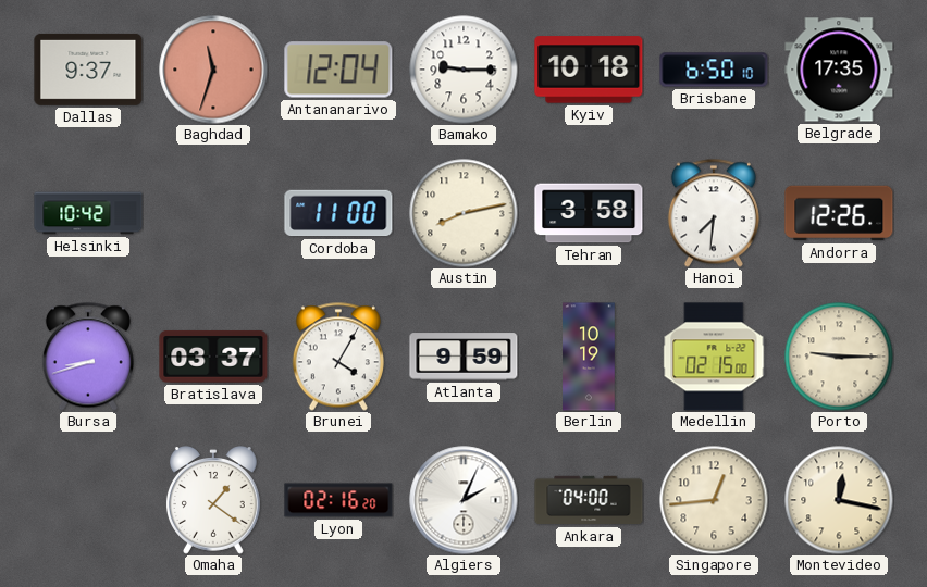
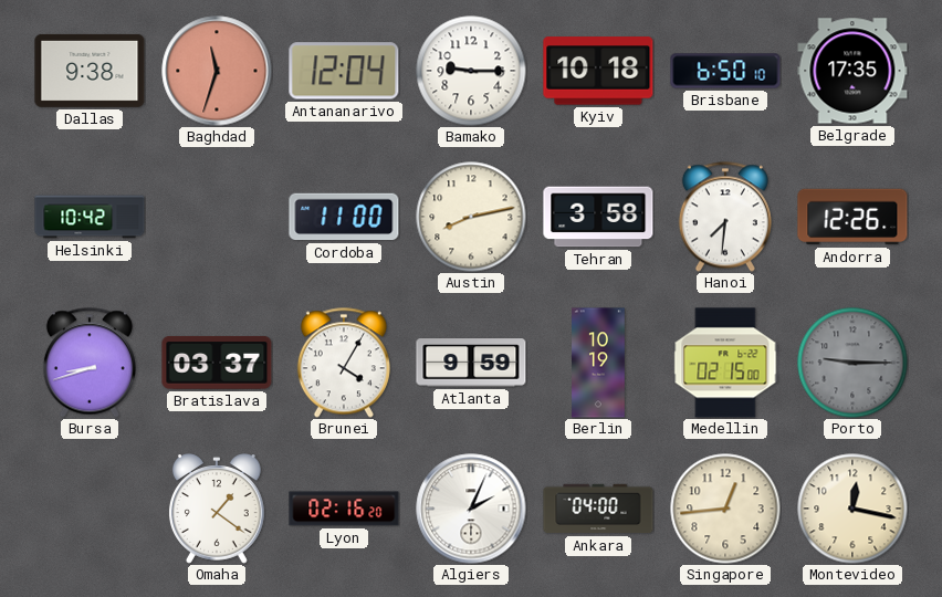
Dallas: 9:37 -> 9:38
Porto dial: cream -> grey
